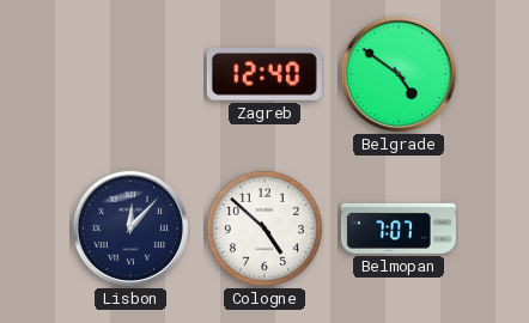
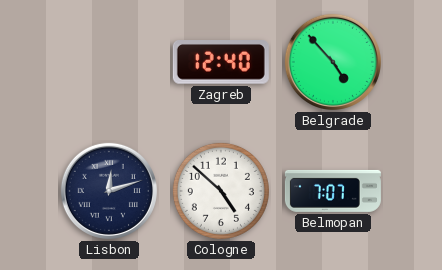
Belgrade: 4:51 -> 4:53
Lisbon: 12:07 -> 12:12
